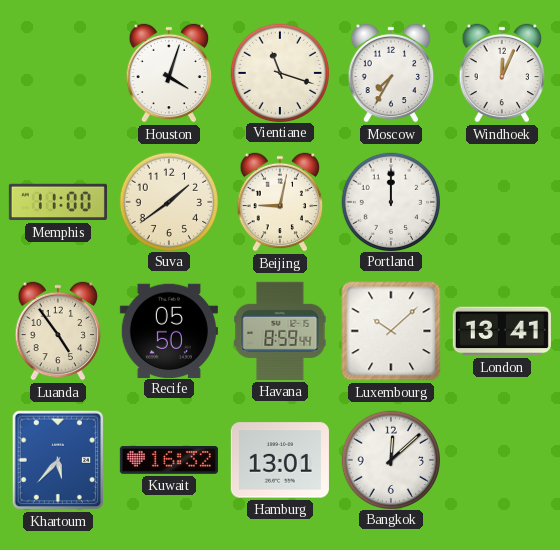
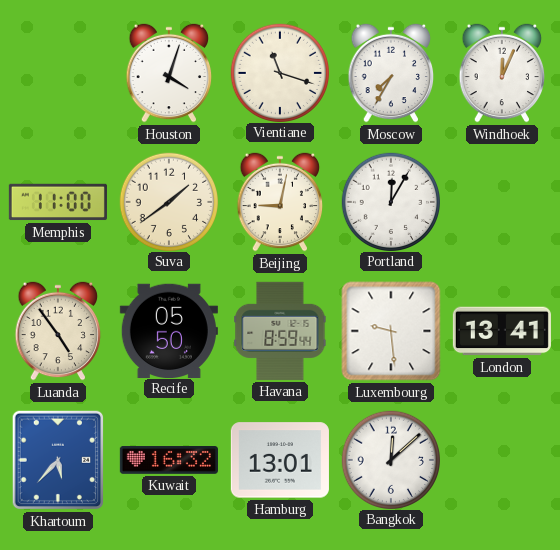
Portland: 12:00 -> 12:05
Luxembourg: 10:08 -> 9:29
